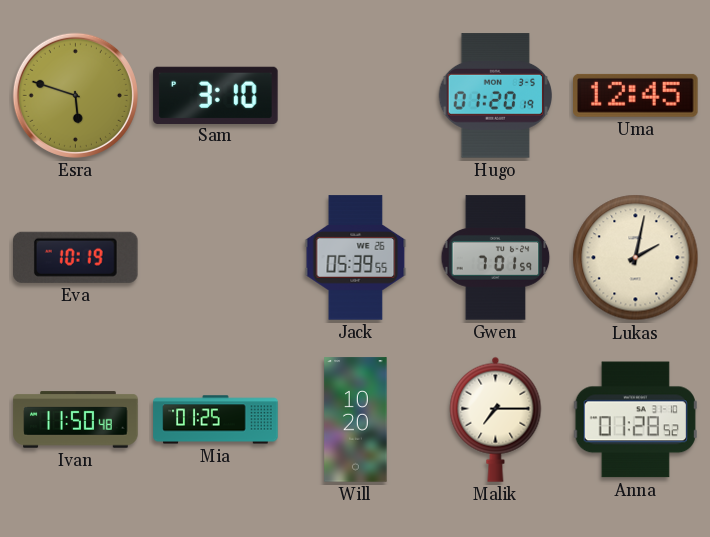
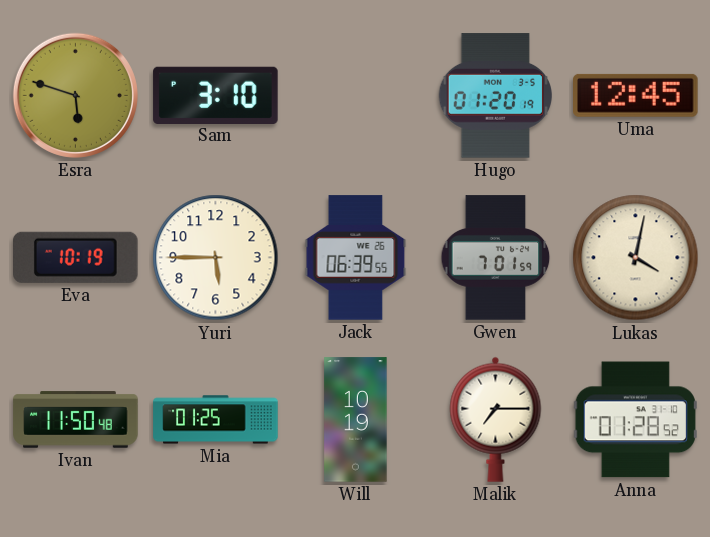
Yuri: none -> 5:45
Jack: 05:39 -> 06:39
Lukas: 2:02 -> 4:02
Will: 10:20 -> 10:19
